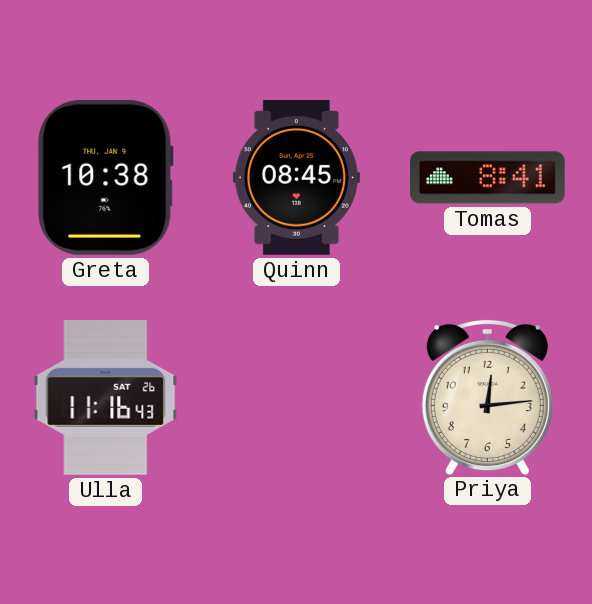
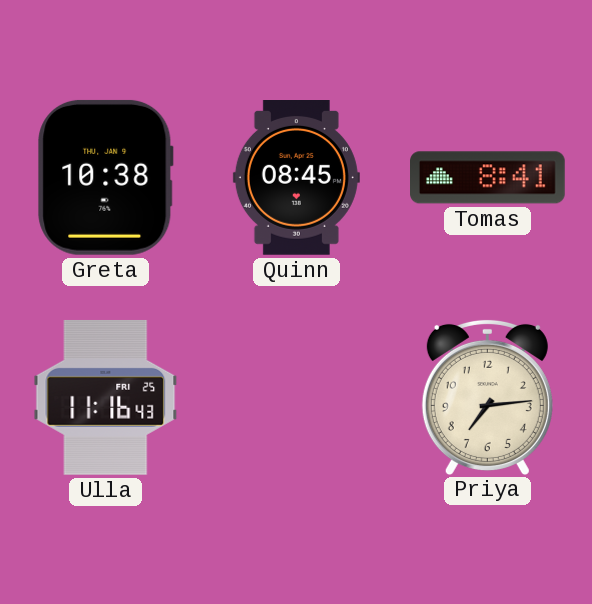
Ulla date: SAT 26 -> FRI 25
Priya: 12:14 -> 7:14
